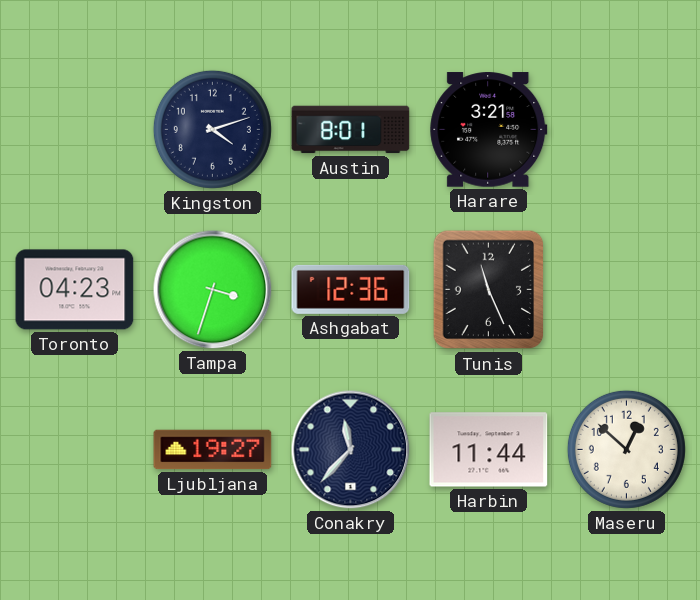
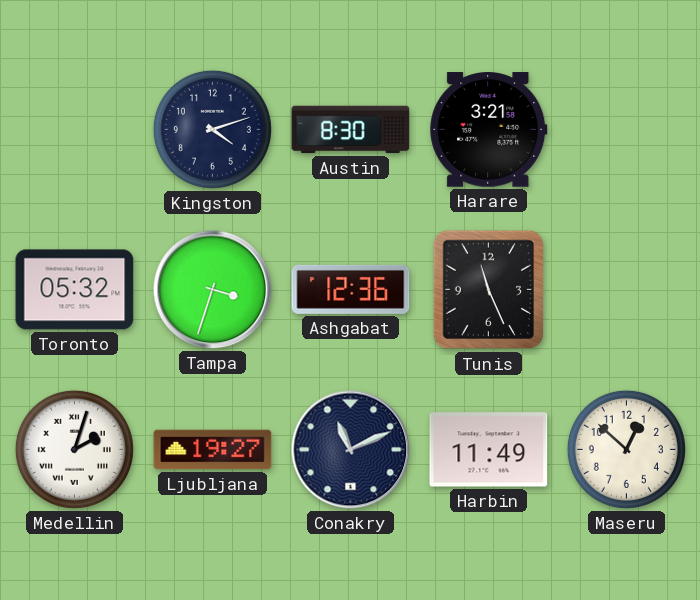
Austin: 8:01 -> 8:30
Toronto: 04:23 -> 05:32
Medellin: none -> 2:03
Conakry: 11:37 -> 11:11
Harbin: 11:44 -> 11:49
